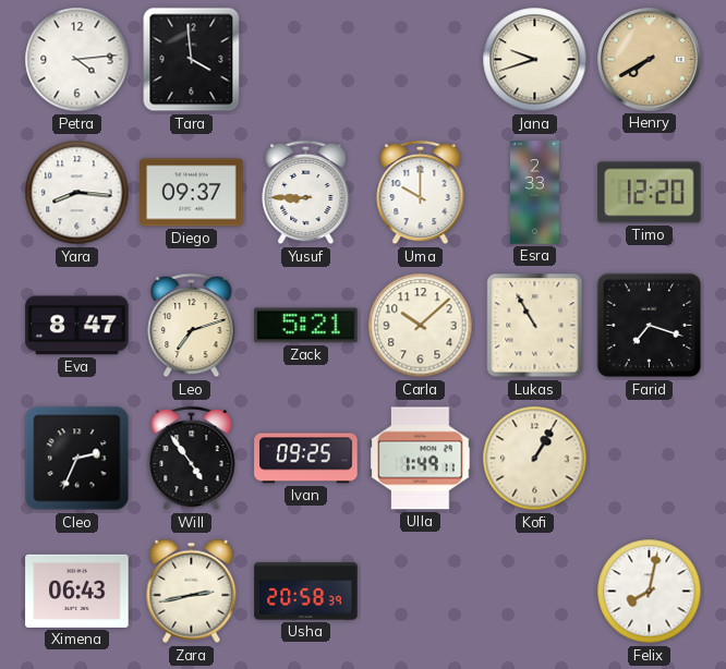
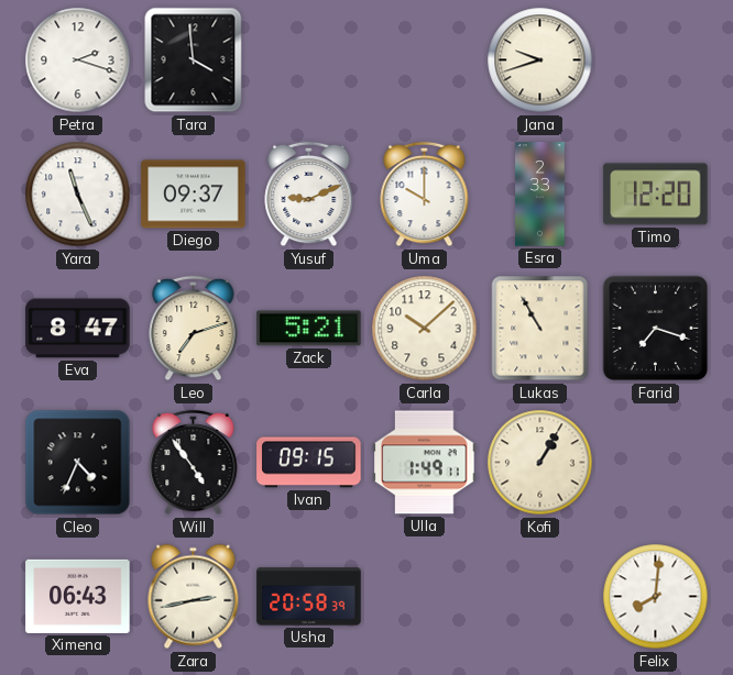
Petra: 4:14 -> 2:18
Henry: 7:40 -> none
Yara: 8:16 -> 11:26
Yusuf: 8:45 -> 9:11
Cleo: 2:34 -> 4:34
Ivan: 09:25 -> 09:15
Felix: 8:02 -> 8:01
